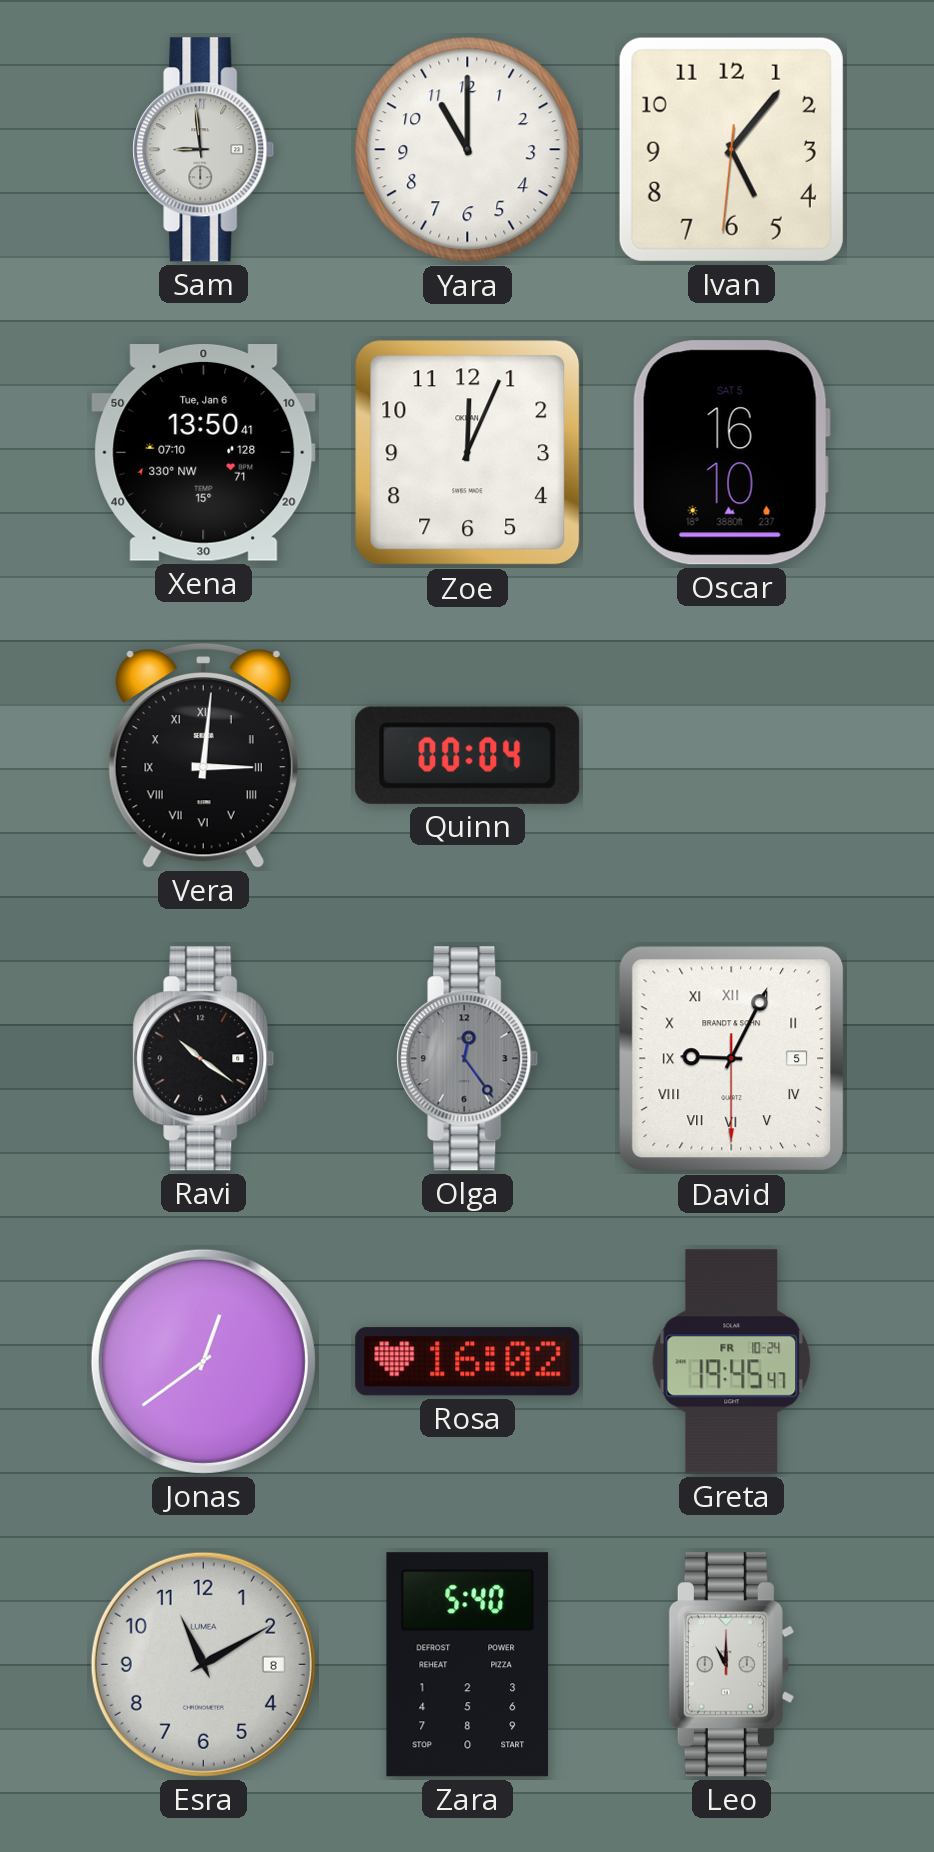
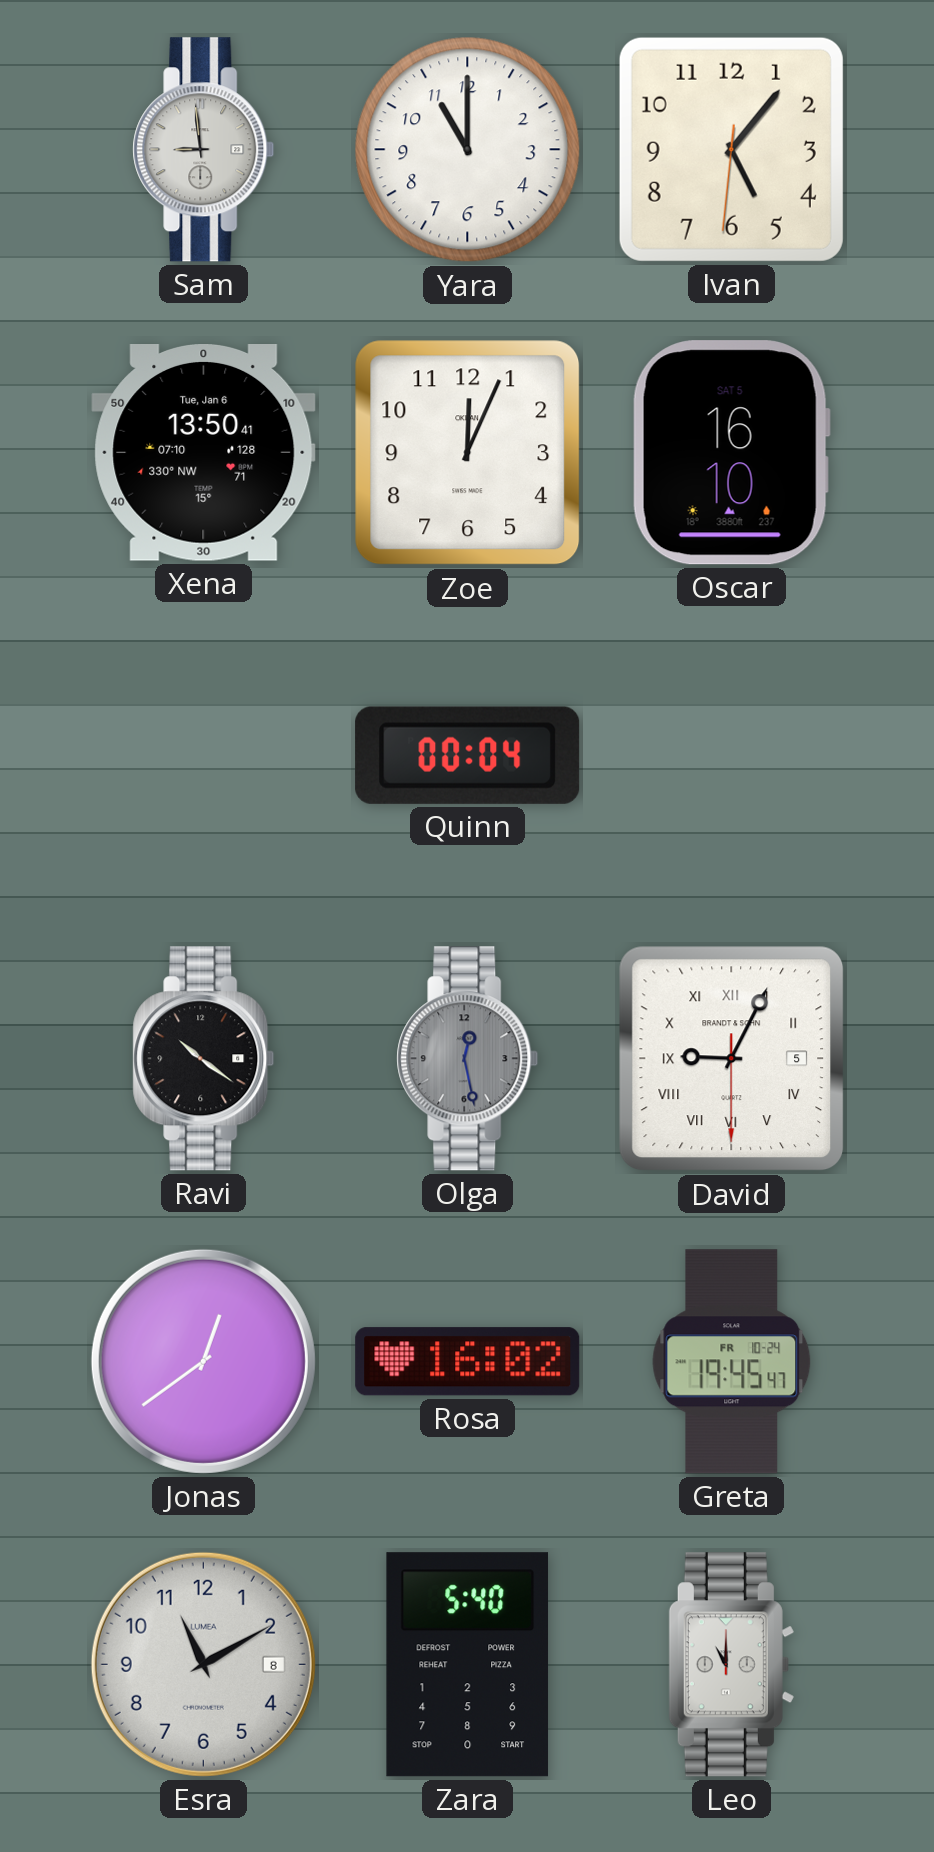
Vera: 3:01 -> none
Olga: 12:24 -> 12:28
